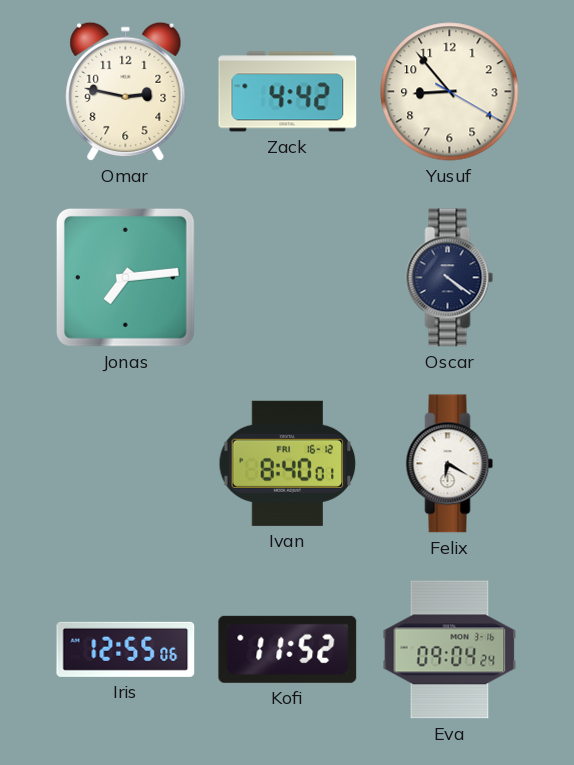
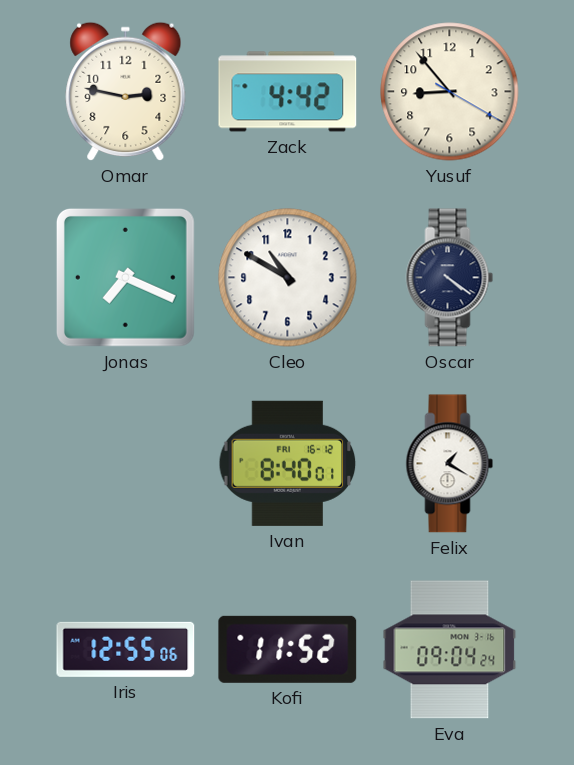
Jonas: 7:14 -> 7:19
Cleo: none -> 10:50
Felix: 6:20 -> 1:20
